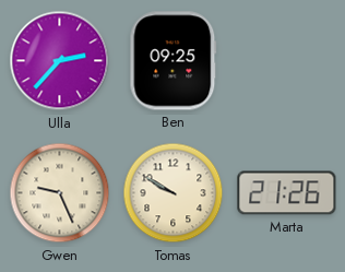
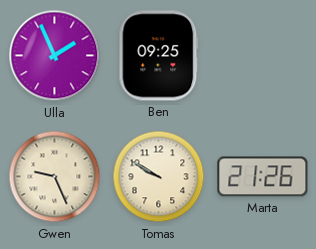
Ulla: 2:37 -> 1:56
